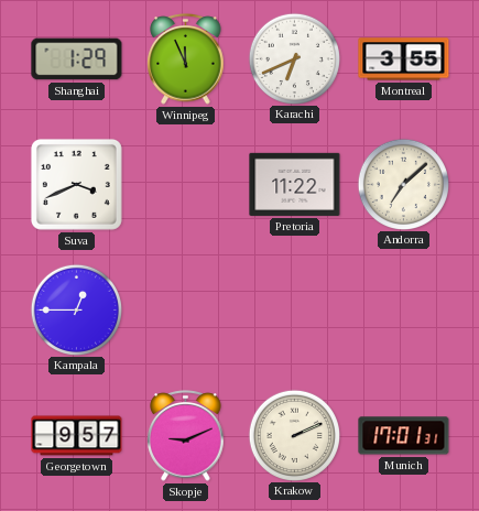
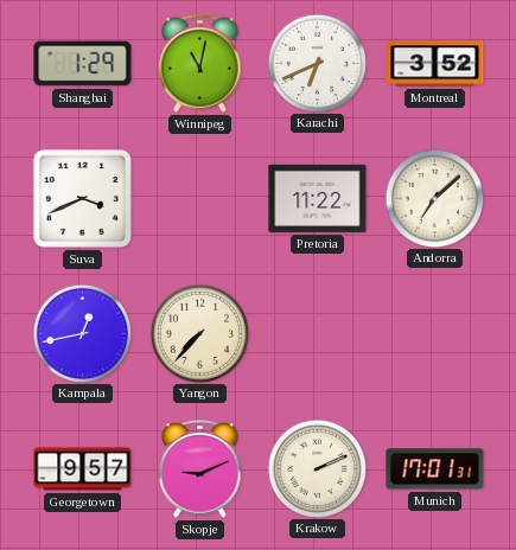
Winnipeg: 11:56 -> 11:02
Montreal: 3:55 -> 3:52
Kampala: 12:45 -> 12:43
Yangon: none -> 7:37
